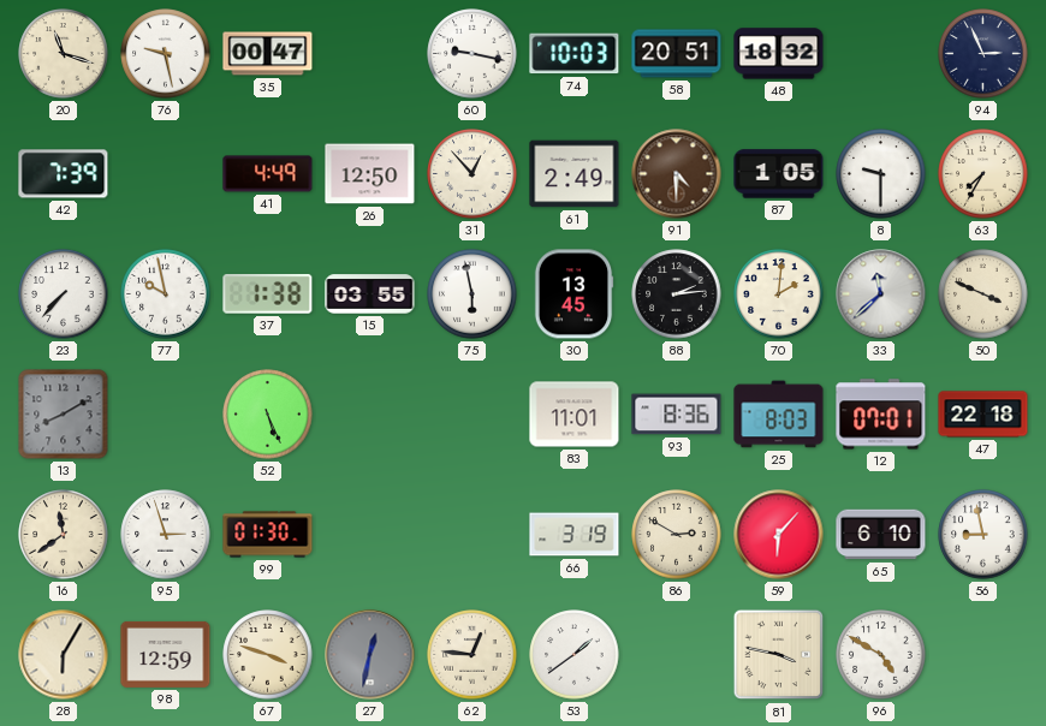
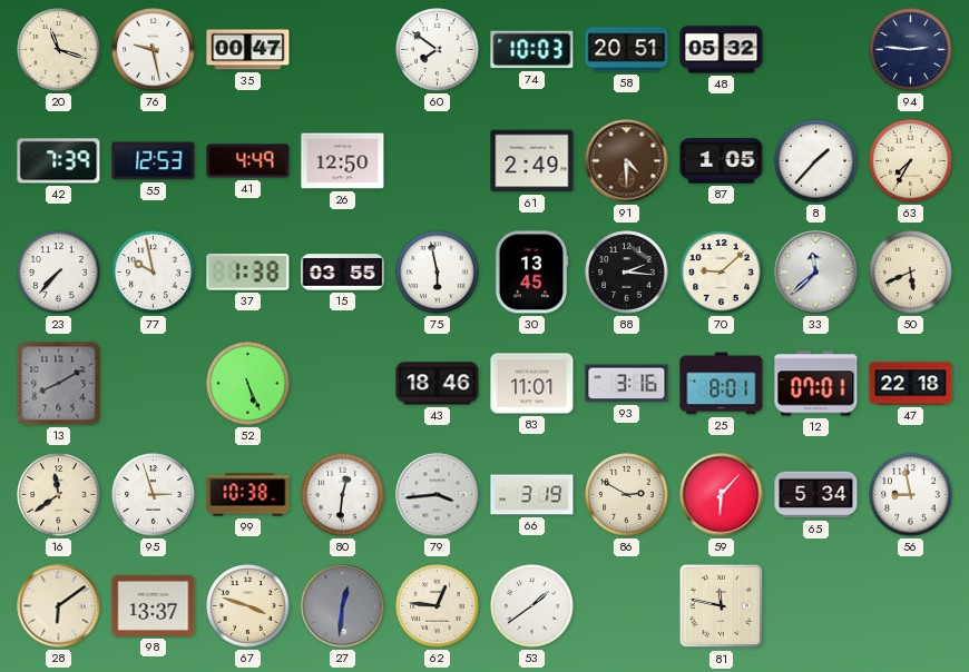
60: 9:17 -> 7:51
48: 18:32 -> 05:32
94: 2:56 -> 2:46
55: none -> 12:53
31: 12:53 -> none
8: 9:30 -> 1:37
88: 2:14 -> 2:16
70: 2:01 -> 9:08
50: 3:49 -> 5:41
43: none -> 18:46
93: 8:36 -> 3:16
25: 8:03 -> 8:01
99: 01:30 -> 10:38
80: none -> 12:31
79: none -> 3:44
65: 6:10 -> 5:34
28: 6:05 -> 6:09
98: 12:59 -> 13:37
27: 12:32 -> 12:31
81: 3:47 -> 11:47
96: 4:50 -> none
